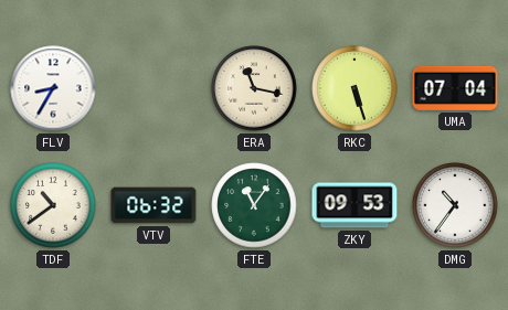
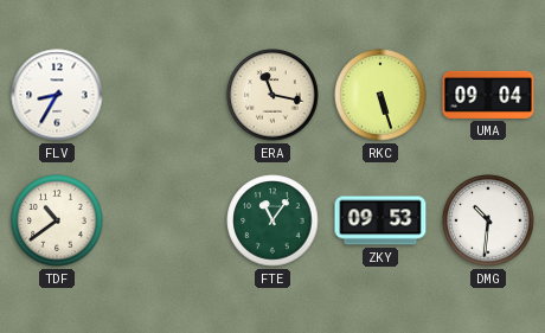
UMA: 07:04 -> 09:04
VTV: 06:32 -> none
DMG: 10:36 -> 10:31
